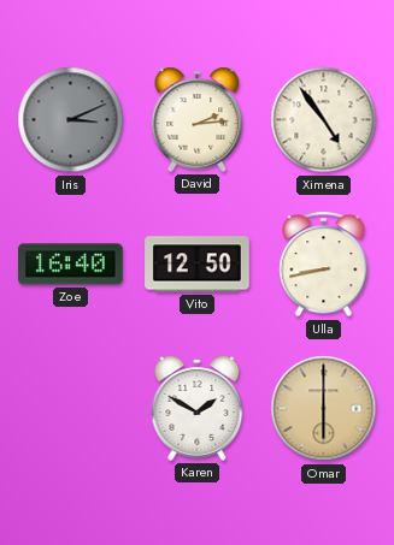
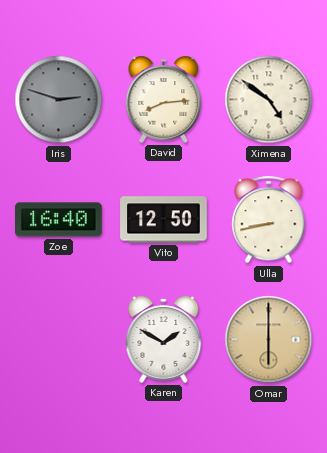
Iris: 3:11 -> 2:48
David: 2:14 -> 8:14
Ximena: 4:54 -> 4:51
